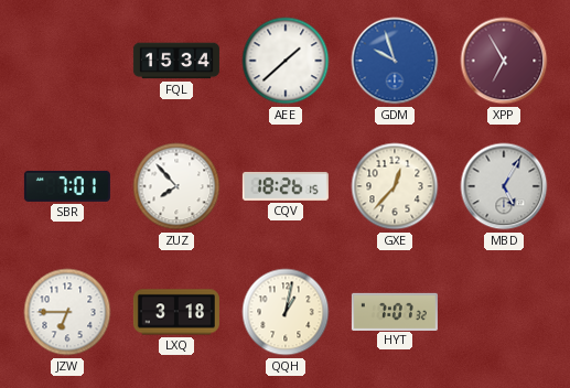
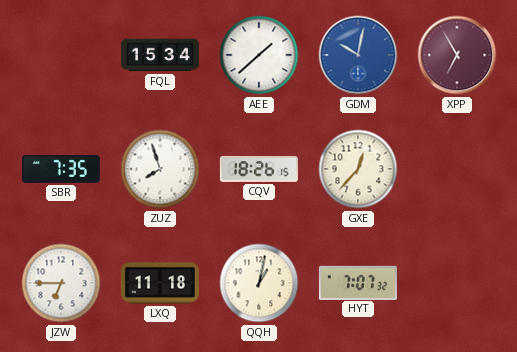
GDM: 9:57 -> 10:02
SBR: 7:01 -> 7:35
ZUZ: 7:53 -> 7:57
MBD: 5:05 -> none
LXQ: 3:18 -> 11:18
